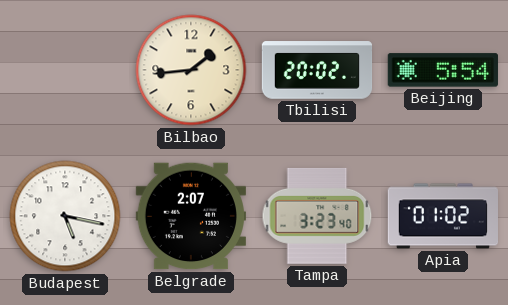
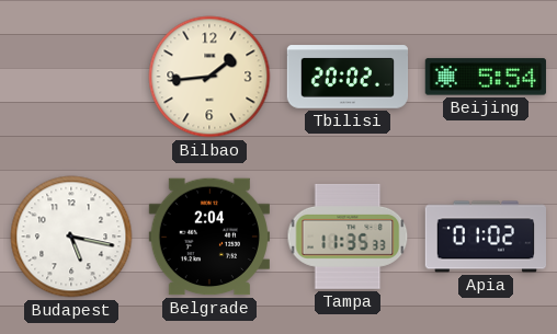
Belgrade: 2:07 -> 2:04
Tampa: 3:23 -> 11:35
